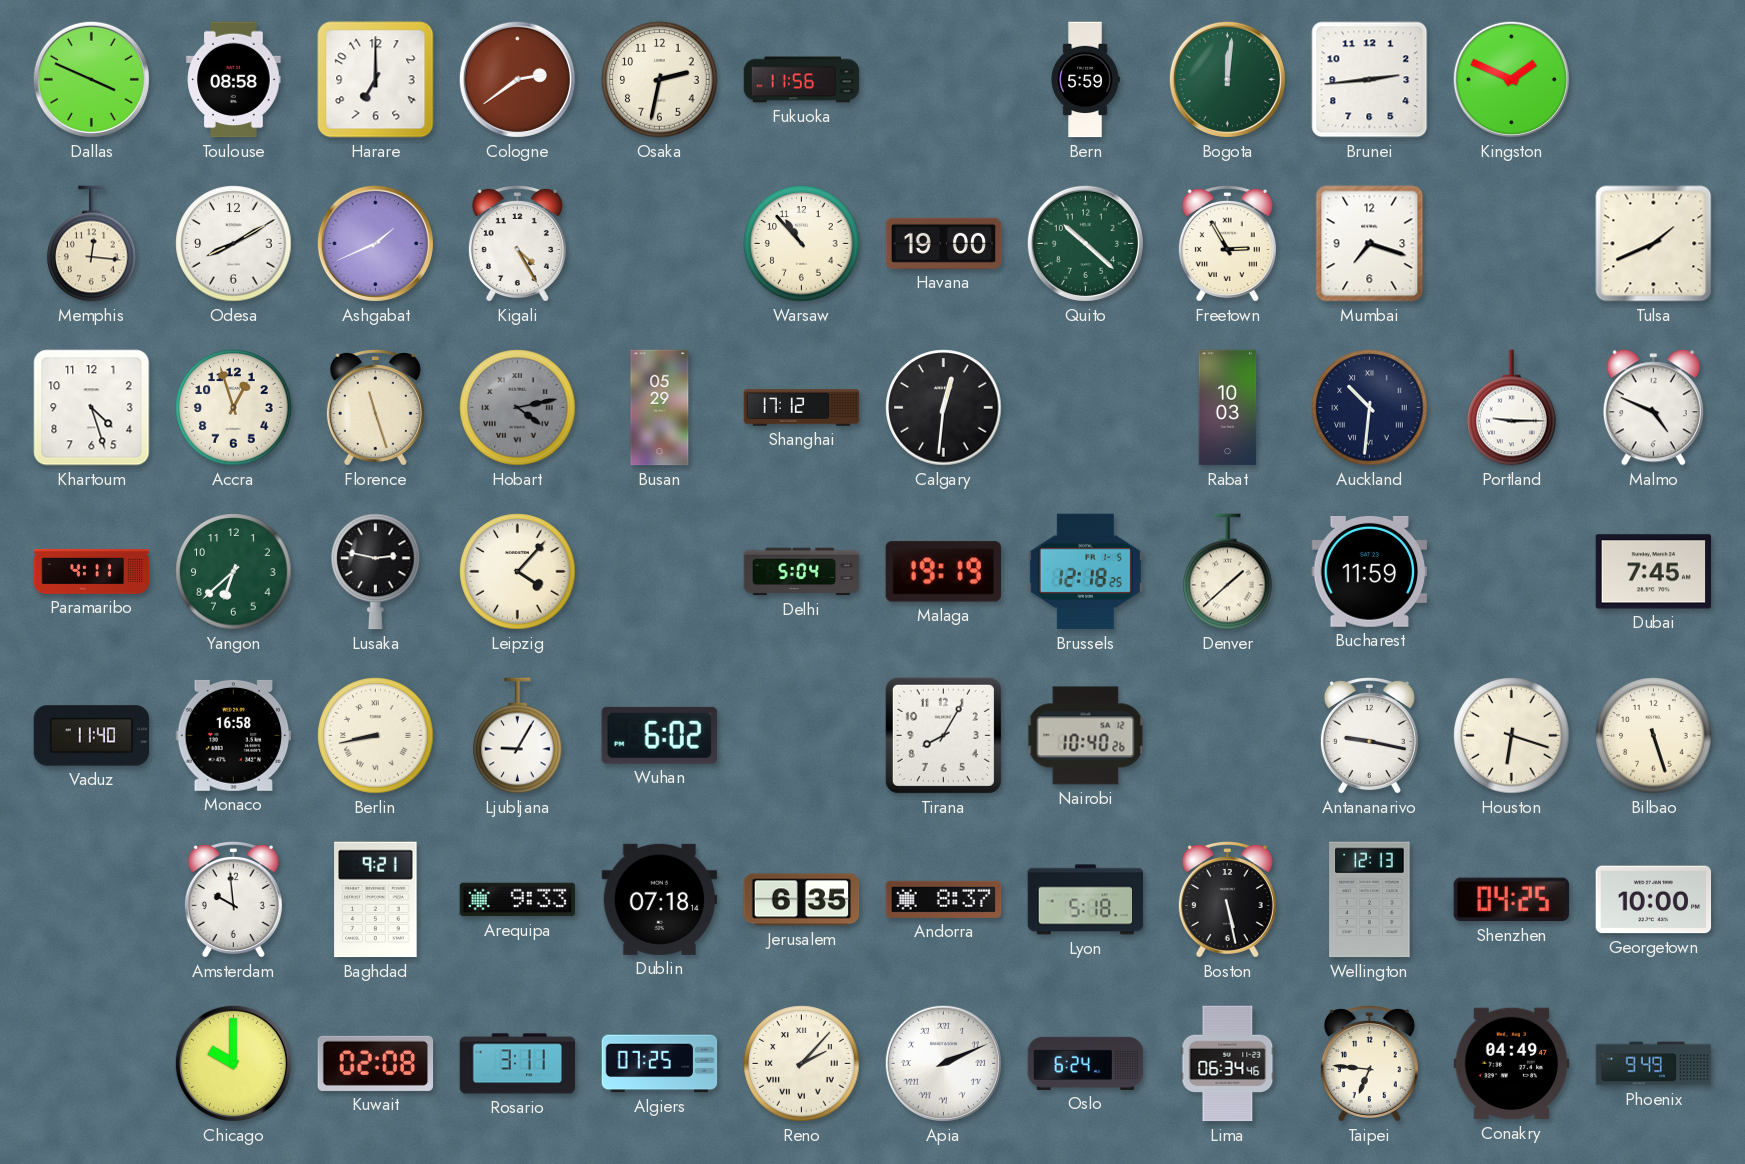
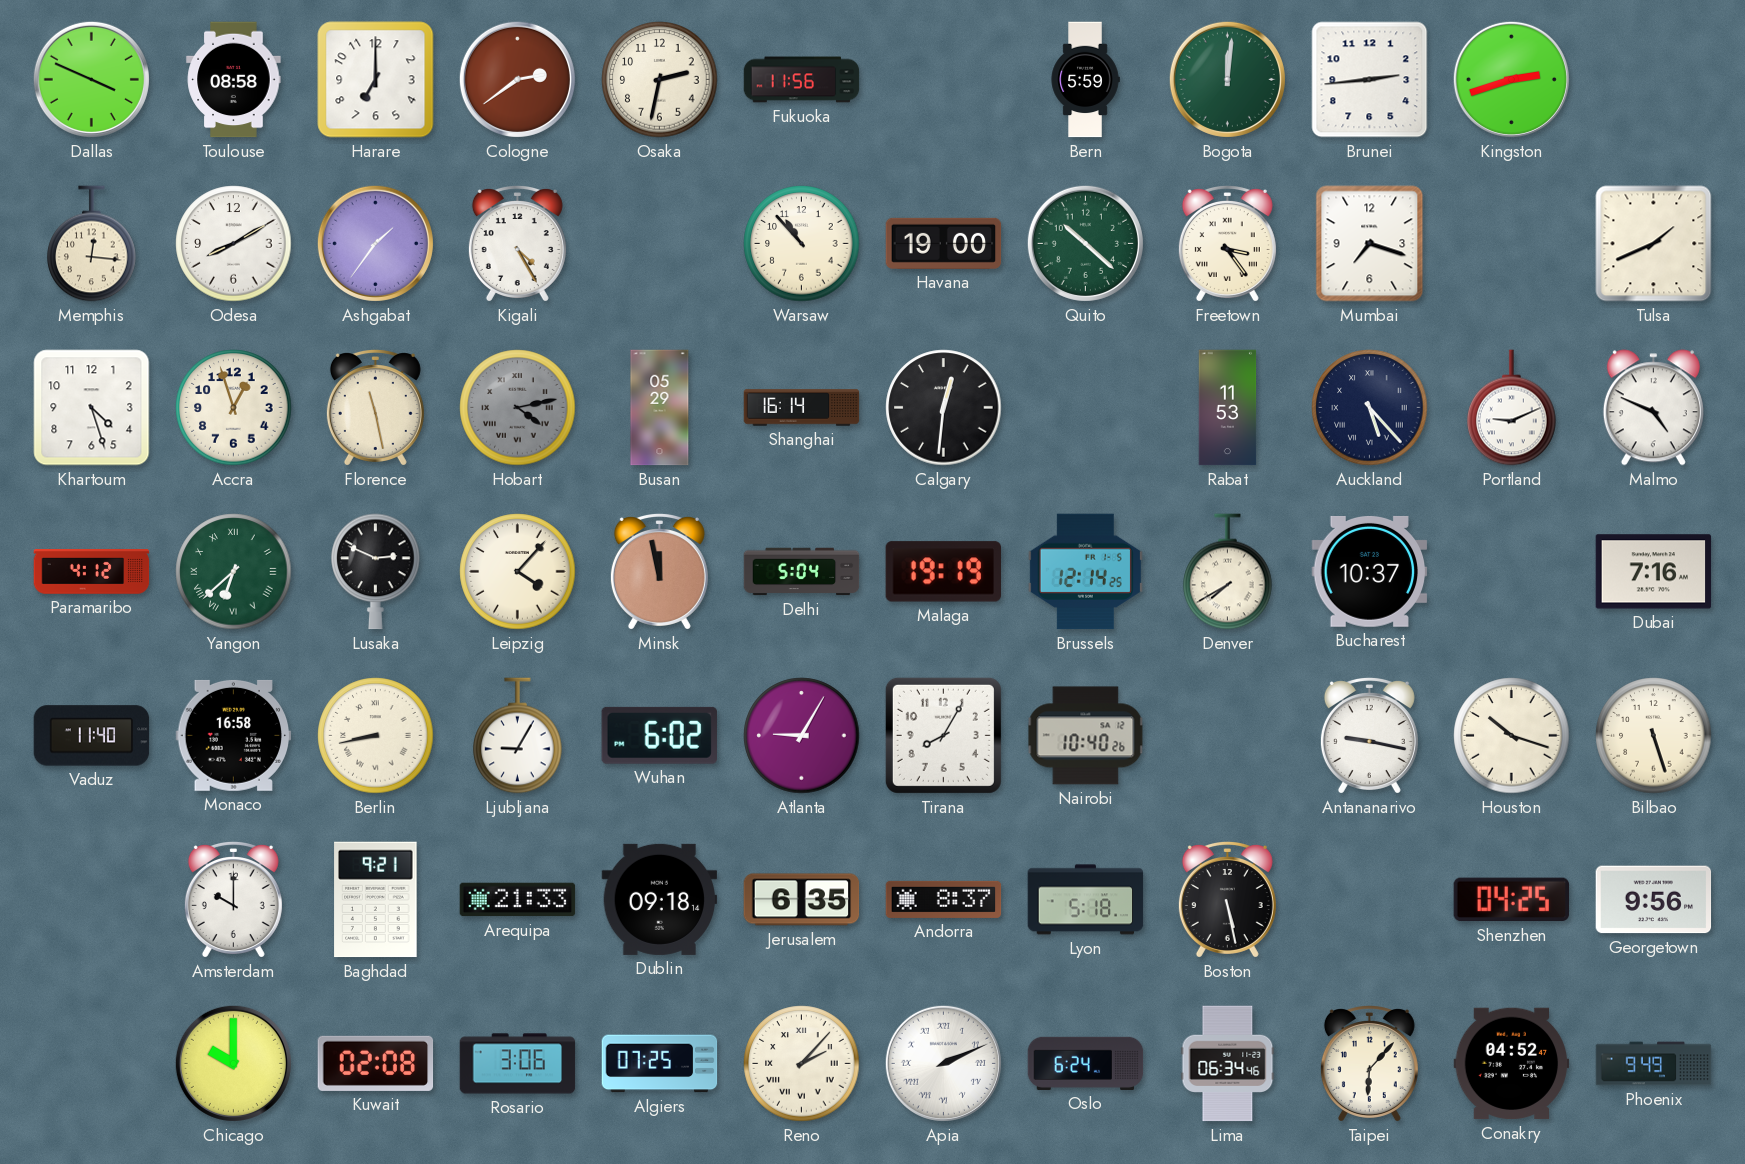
Kingston: 1:49 -> 2:42
Ashgabat: 1:41 -> 1:36
Freetown: 2:55 -> 3:24
Florence: 11:27 -> 11:28
Shanghai: 17:12 -> 16:14
Rabat: 10:03 -> 11:53
Auckland: 10:31 -> 5:23
Portland: 9:15 -> 9:11
Paramaribo: 4:11 -> 4:12
Yangon numerals: Arabic -> Roman
Lusaka: 2:47 -> 2:49
Minsk: none -> 11:58
Brussels: 12:18 -> 12:14
Denver: 1:38 -> 7:40
Bucharest: 11:59 -> 10:37
Dubai: 7:45 -> 7:16
Atlanta: none -> 9:05
Houston: 6:18 -> 10:18
Amsterdam: 9:59 -> 10:00
Arequipa: 9:33 -> 21:33
Dublin: 07:18 -> 09:18
Wellington: 12:13 -> none
Georgetown: 10:00 -> 9:56
Rosario: 3:11 -> 3:06
Taipei: 6:46 -> 6:07
Conakry: 04:49 -> 04:52
